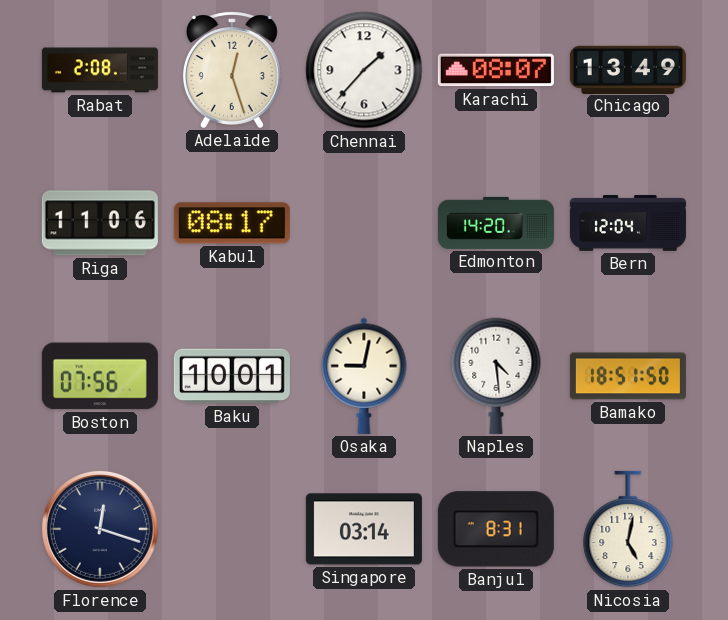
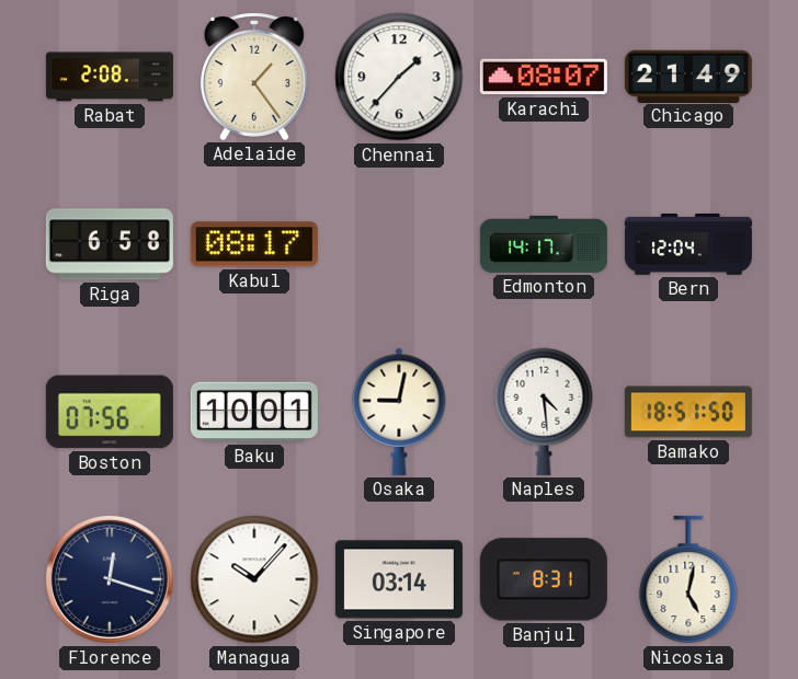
Adelaide: 12:27 -> 1:24
Chicago: 13:49 -> 21:49
Riga: 11:06 -> 6:58
Edmonton: 14:20 -> 14:17
Managua: none -> 10:07
